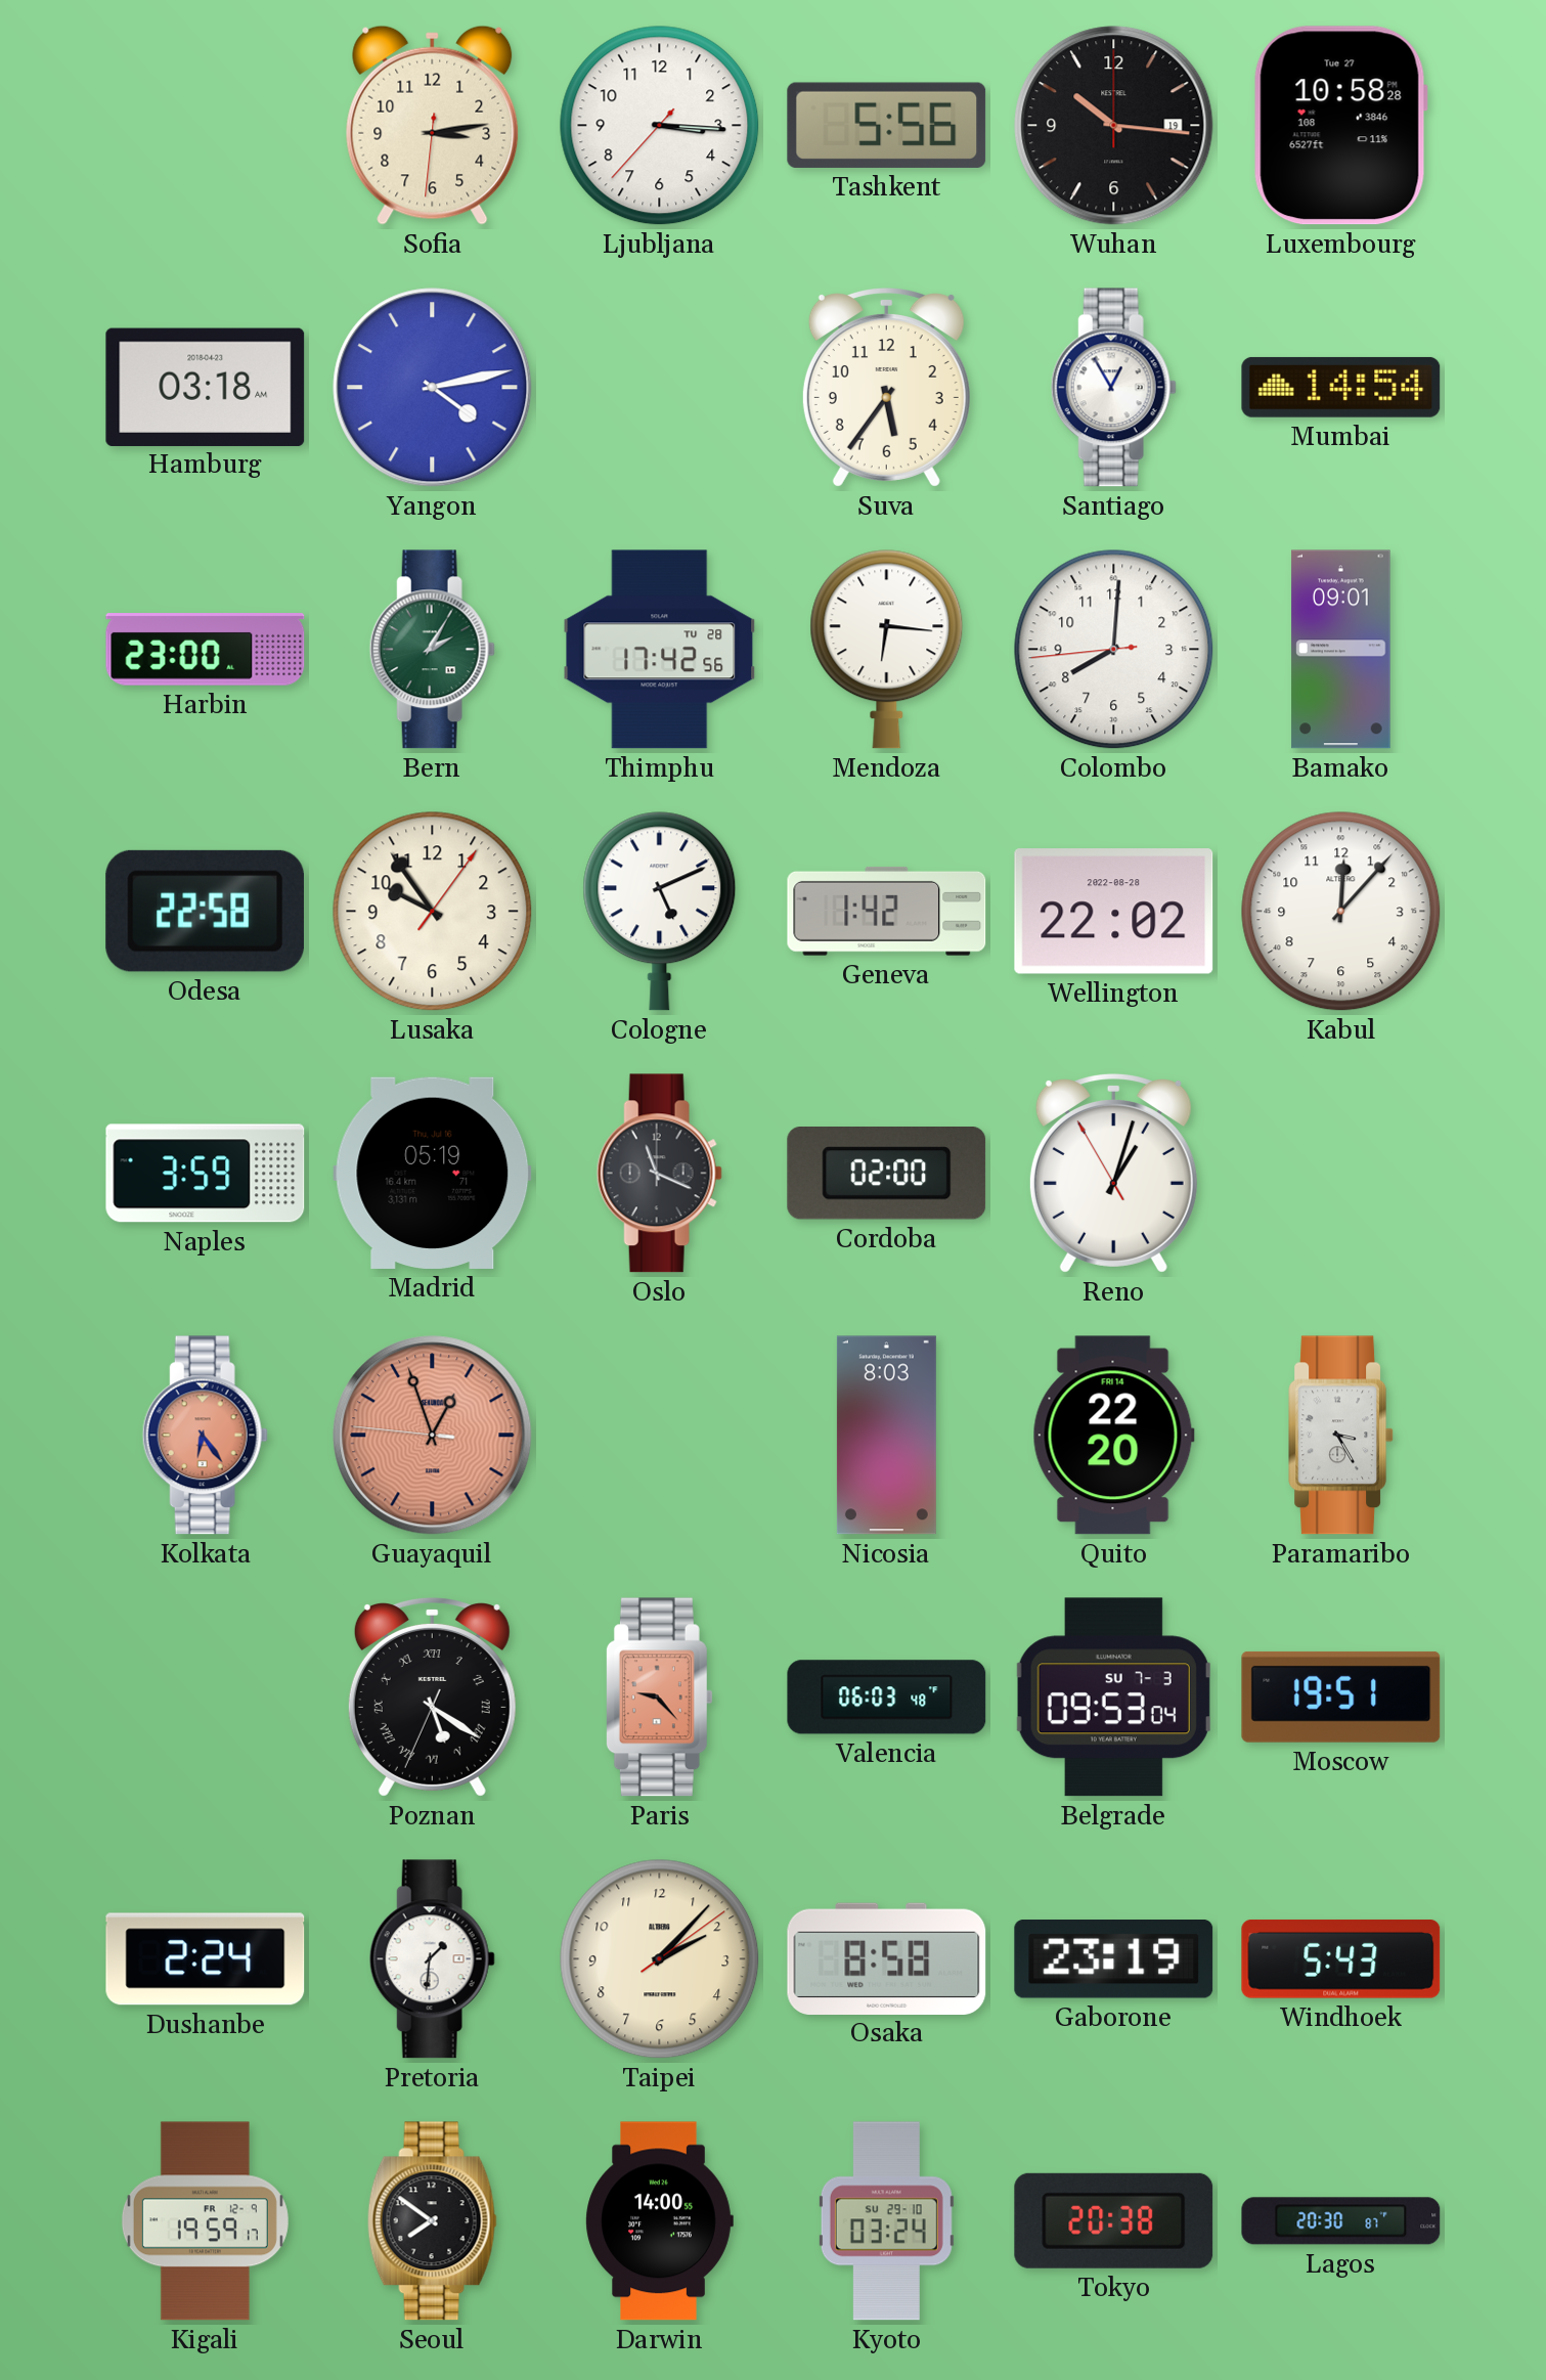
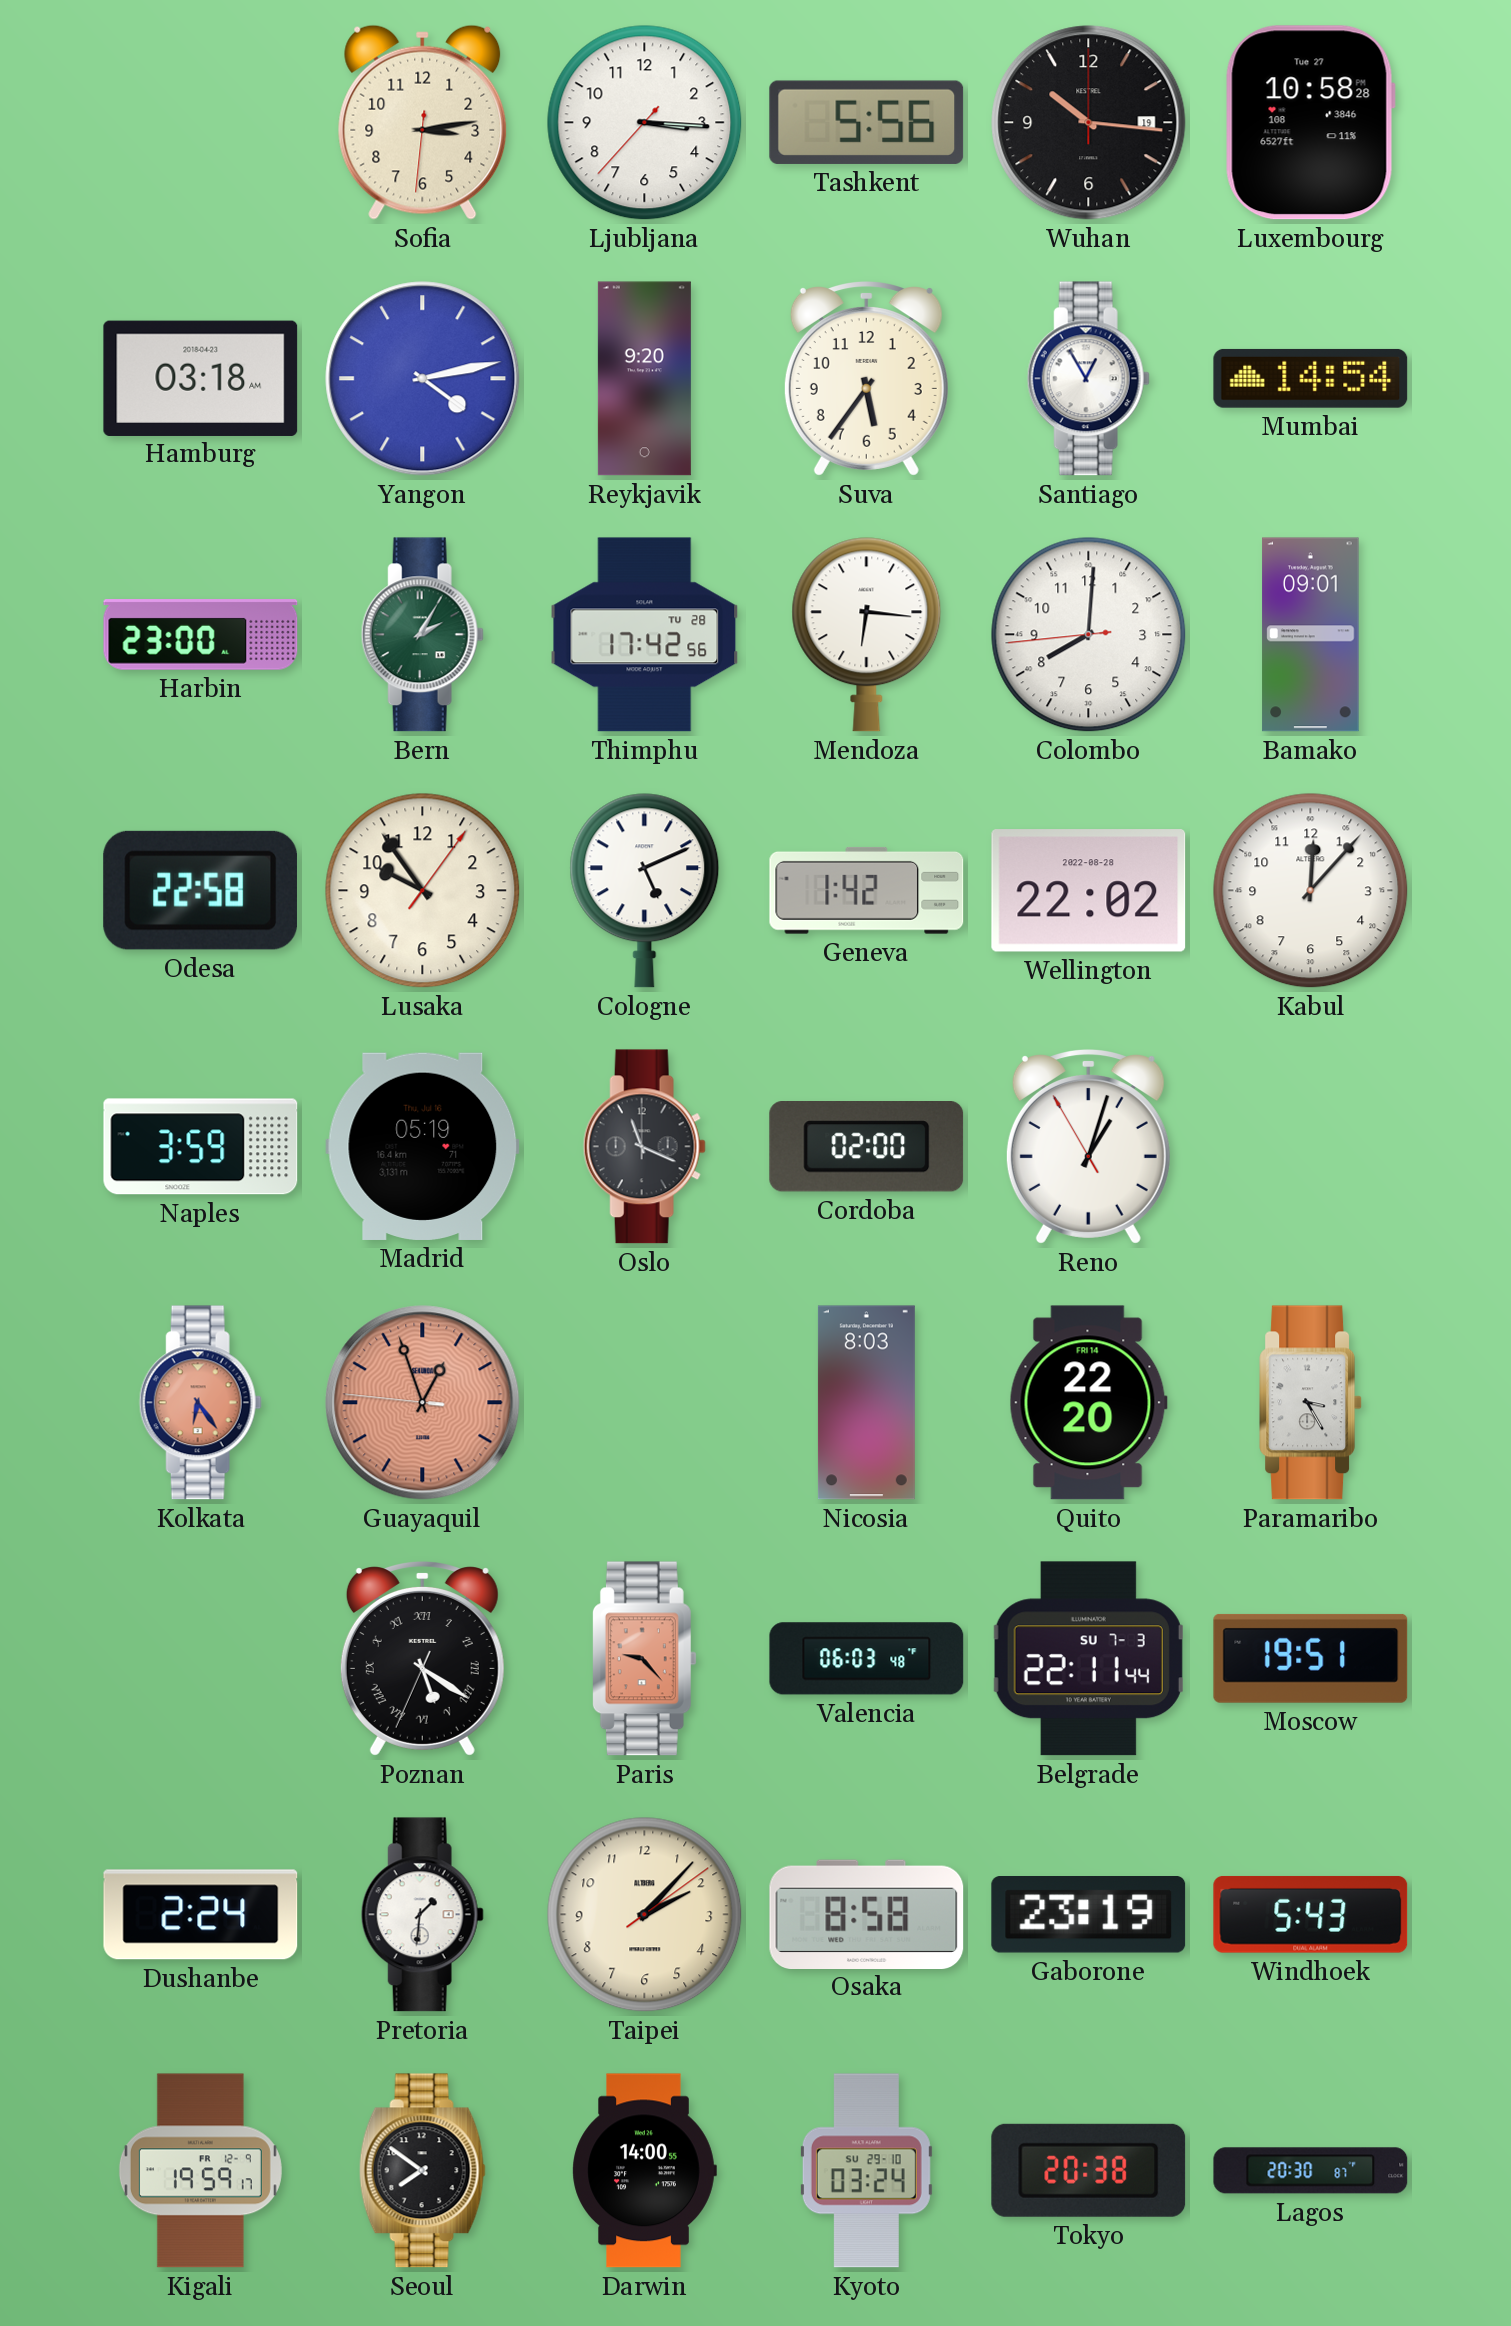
Reykjavik: none -> 9:20
Belgrade: 09:53 -> 22:11
